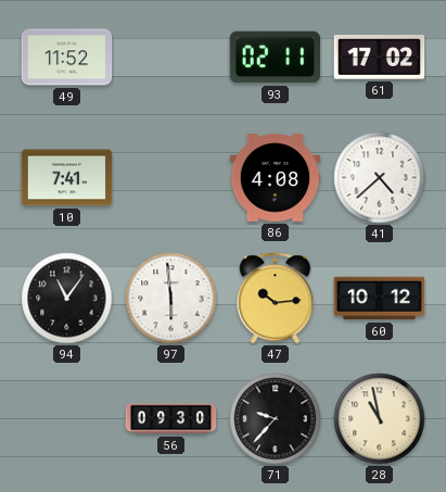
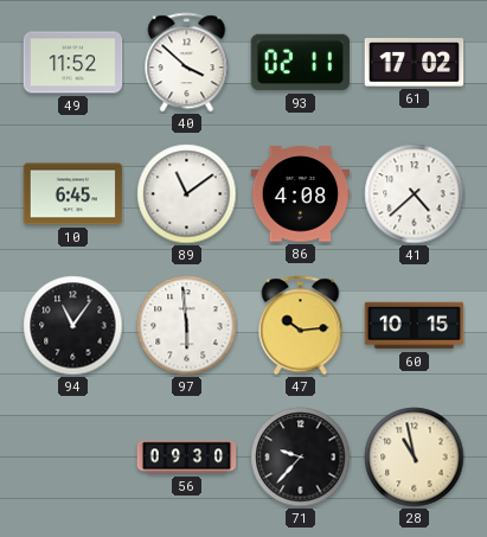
40: none -> 3:52
10: 7:41 -> 6:45
89: none -> 11:09
60: 10:12 -> 10:15
